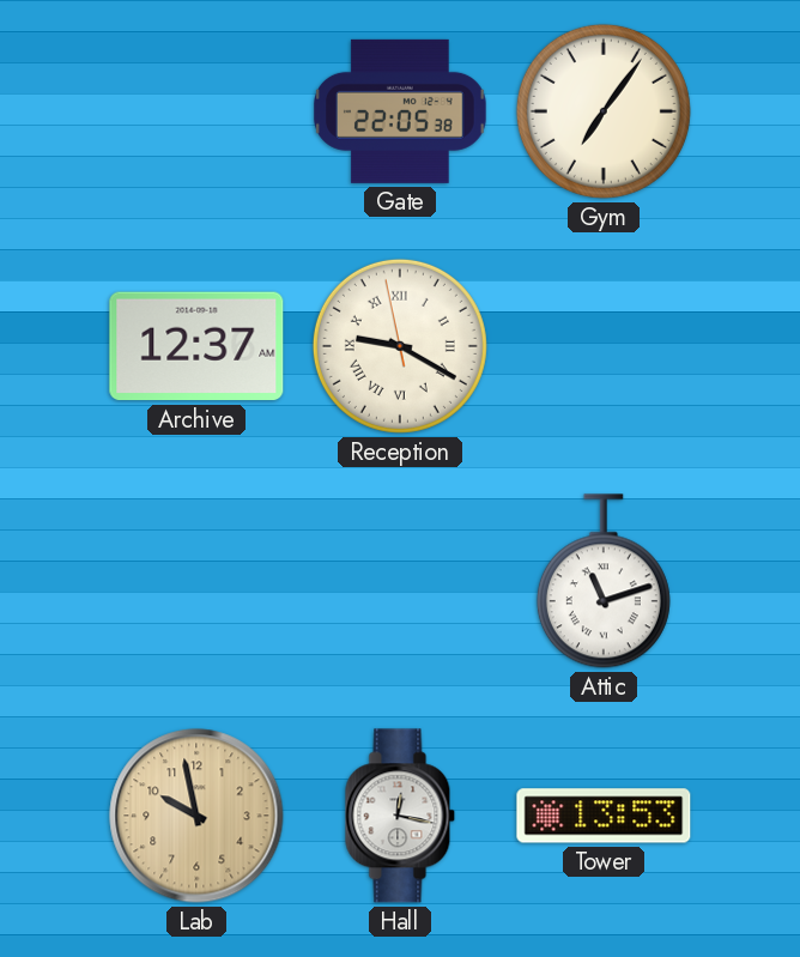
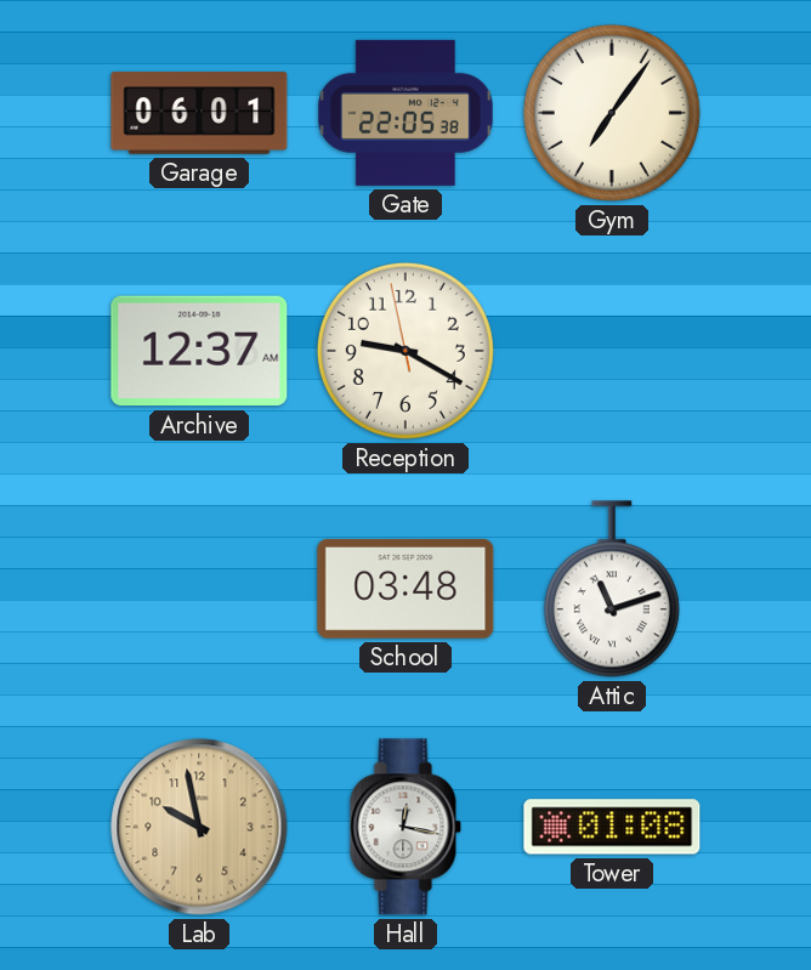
Garage: none -> 06:01
Reception numerals: Roman -> Arabic
School: none -> 03:48
Tower: 13:53 -> 01:08
